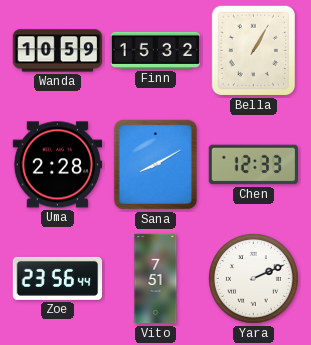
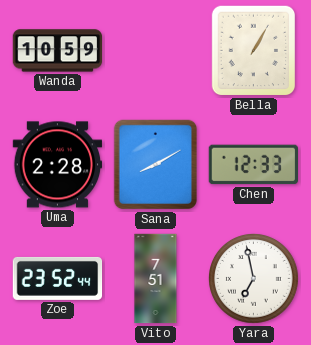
Finn: 15:32 -> none
Zoe: 23:56 -> 23:52
Yara: 2:11 -> 6:58
